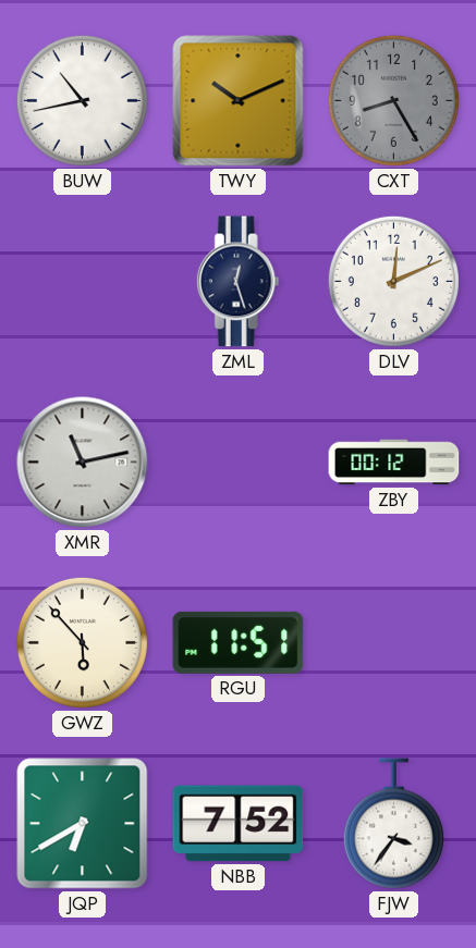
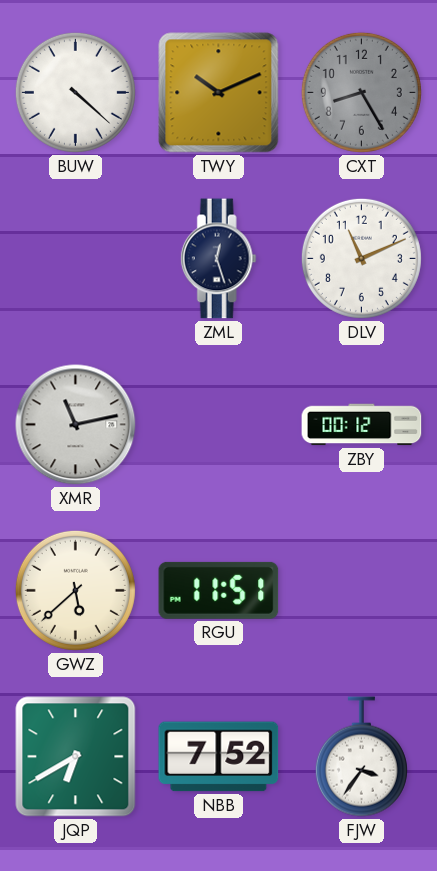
BUW: 10:43 -> 4:22
DLV: 12:11 -> 11:11
GWZ: 5:53 -> 5:38
